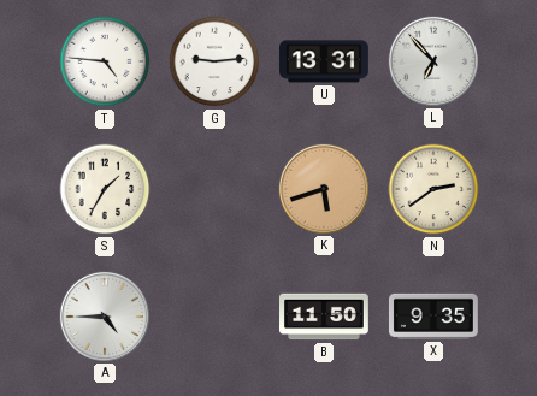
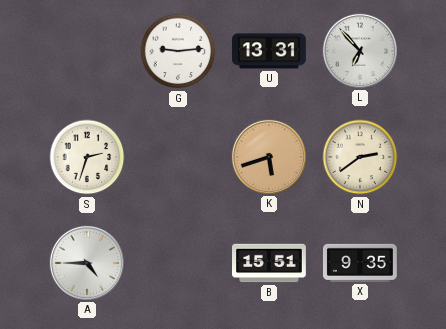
T: 4:46 -> none
S: 1:35 -> 2:33
B: 11:50 -> 15:51
